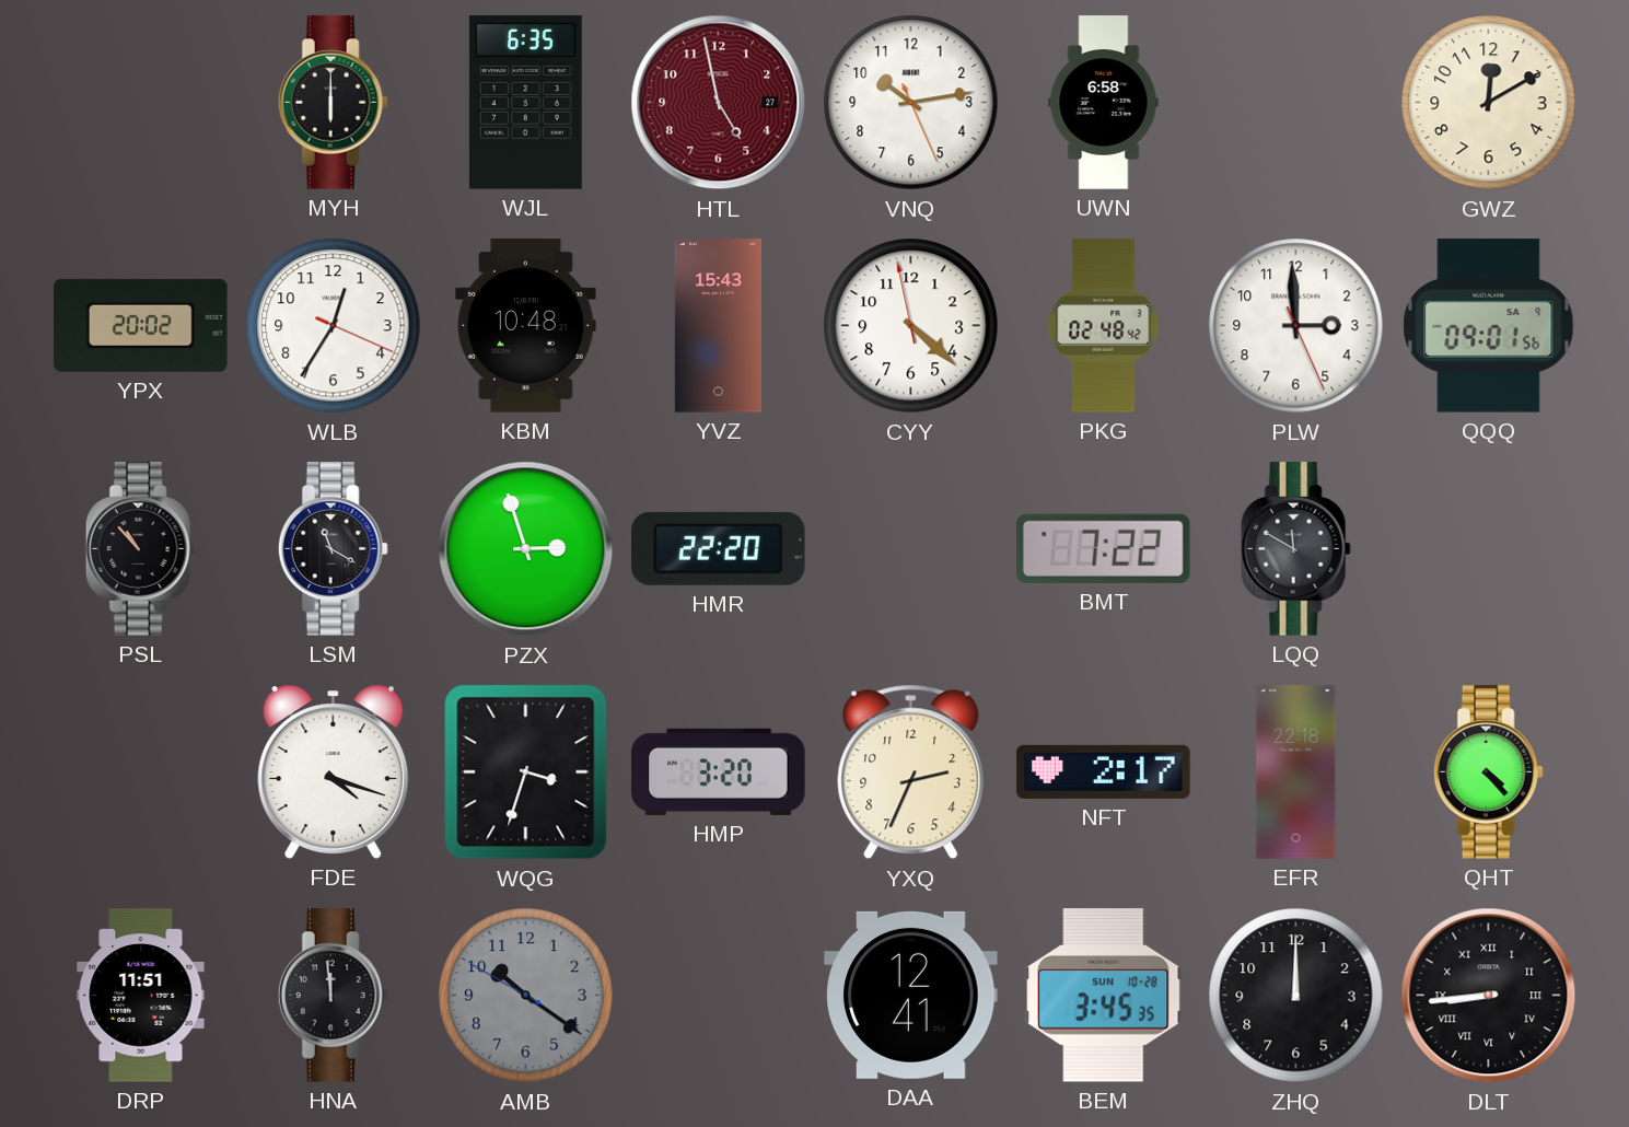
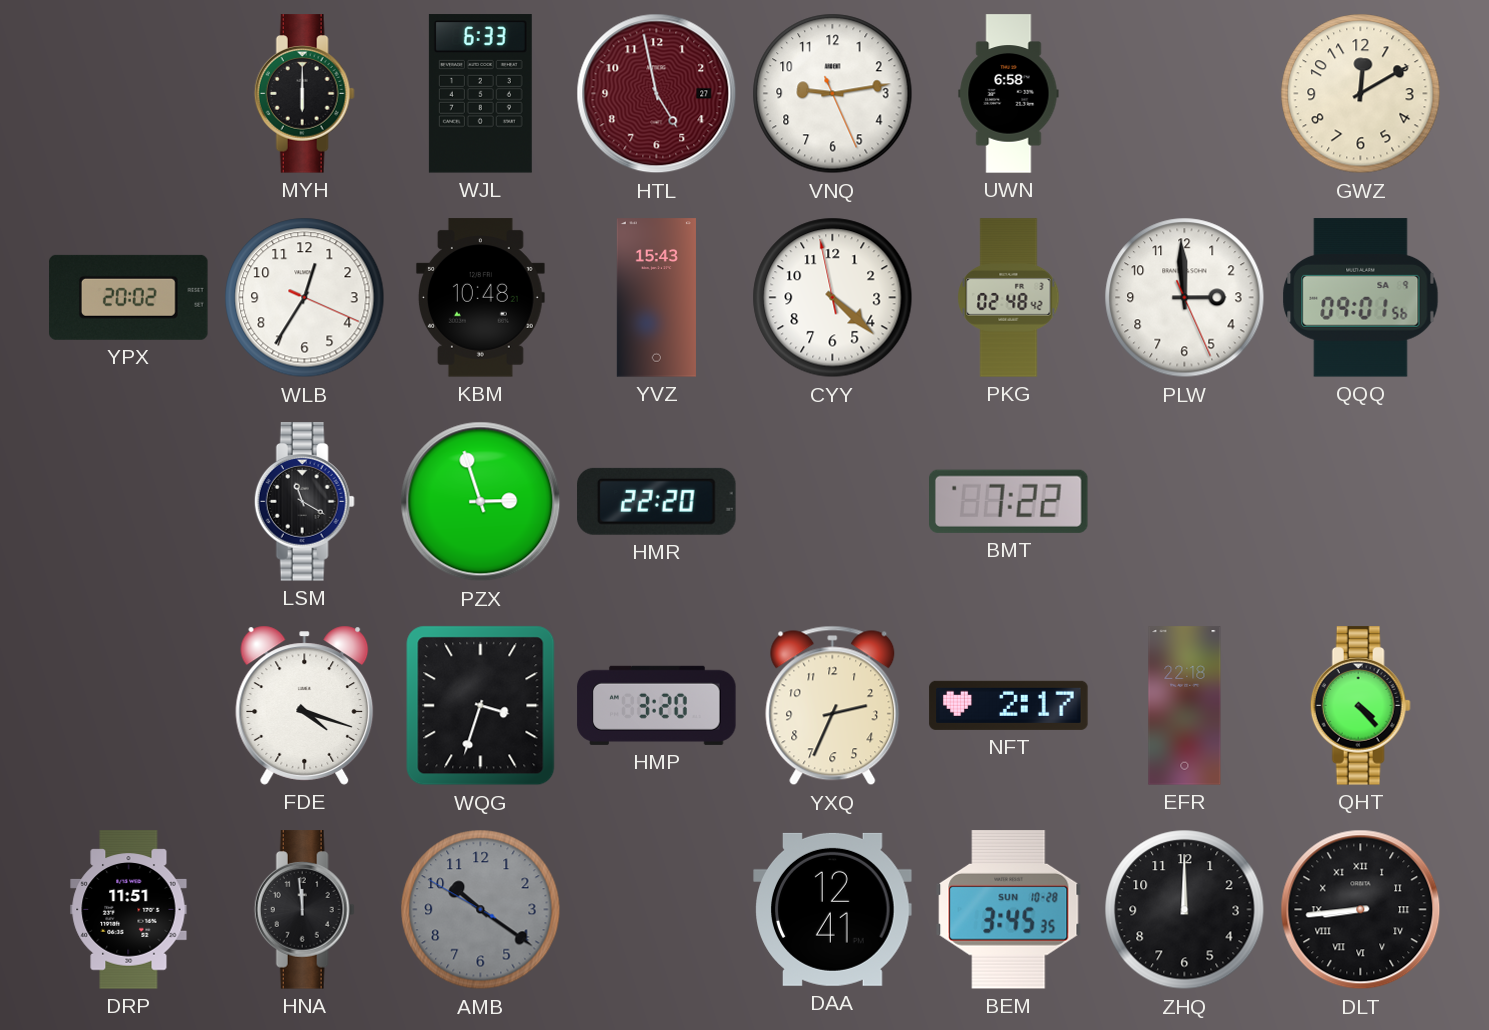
WJL: 6:35 -> 6:33
VNQ: 10:13 -> 9:13
PSL: 10:53 -> none
LQQ: 11:50 -> none
